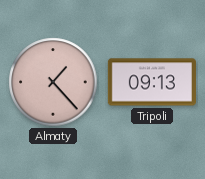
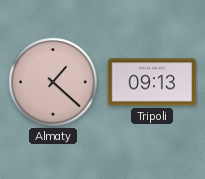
Almaty: 1:23 -> 1:22
